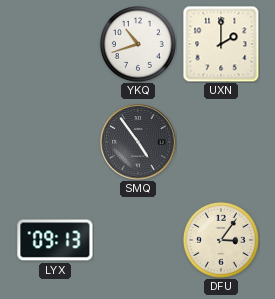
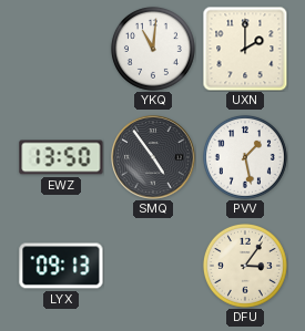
YKQ: 10:42 -> 11:01
EWZ: none -> 13:50
PVV: none -> 1:28
